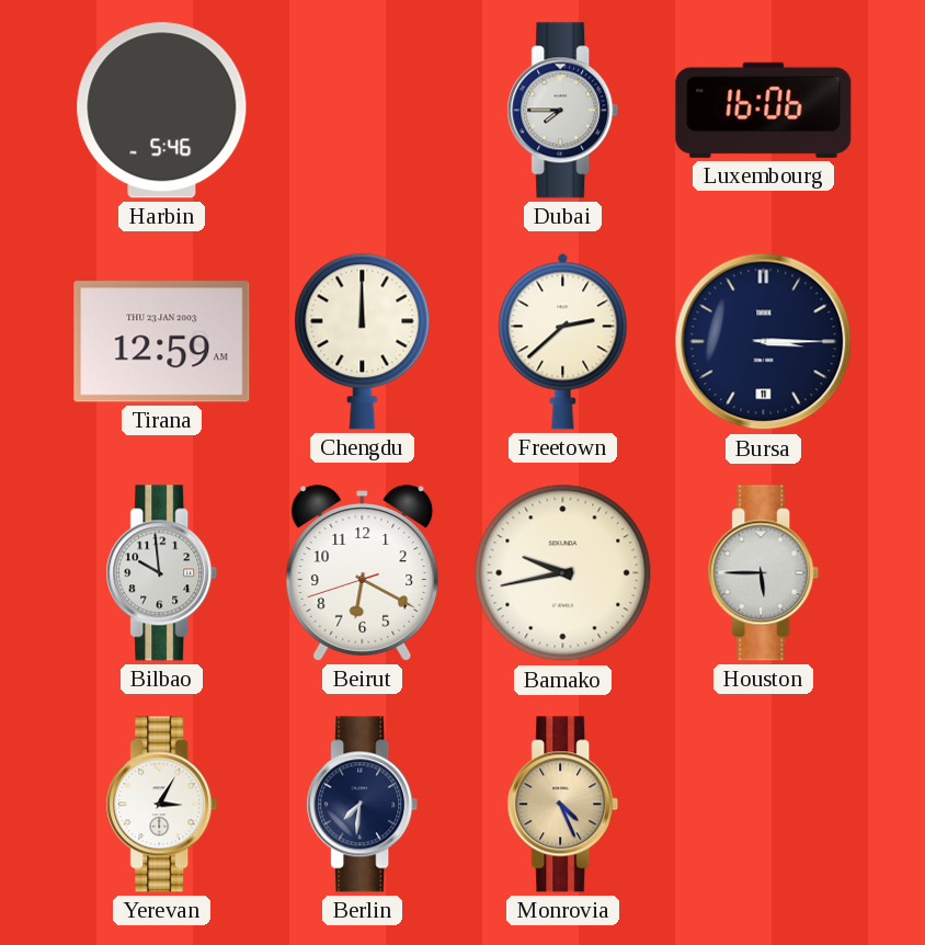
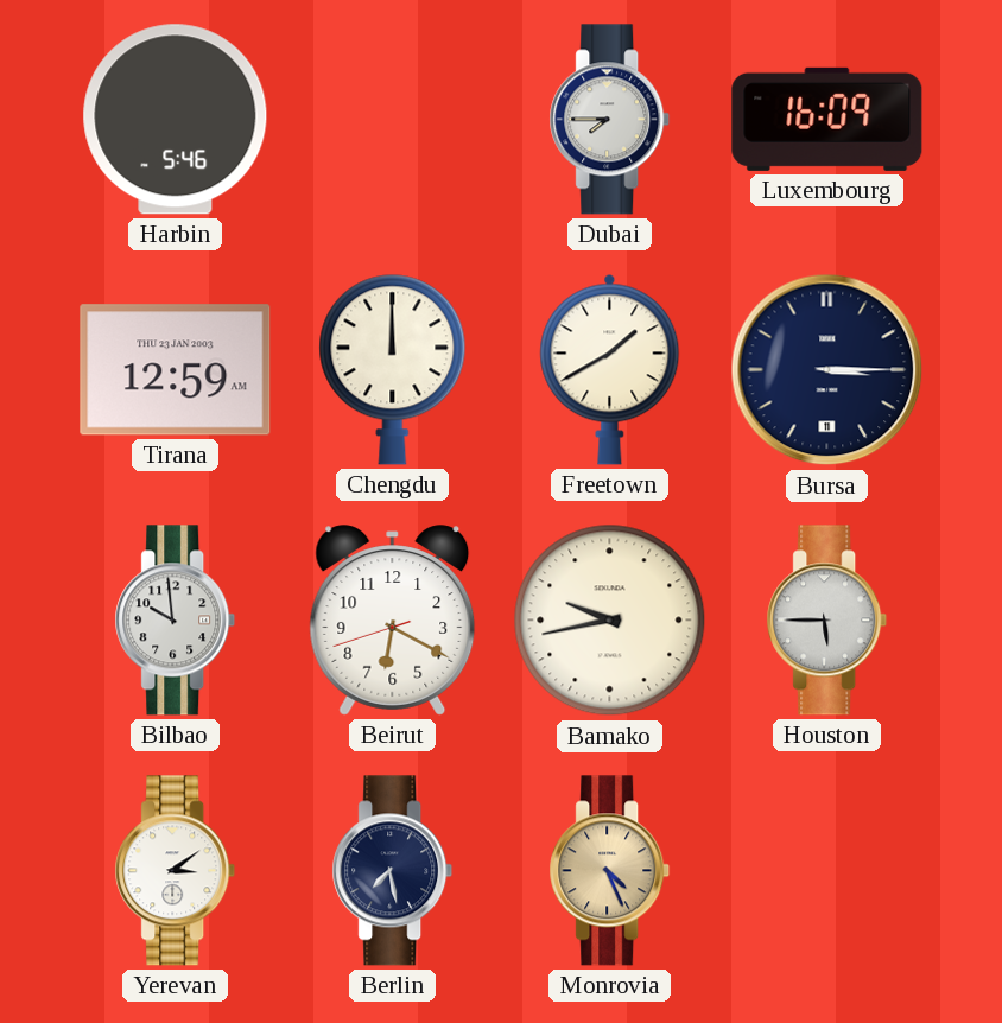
Luxembourg: 16:06 -> 16:09
Freetown: 2:38 -> 1:40
Yerevan: 3:05 -> 3:09
Berlin: 7:31 -> 7:28
